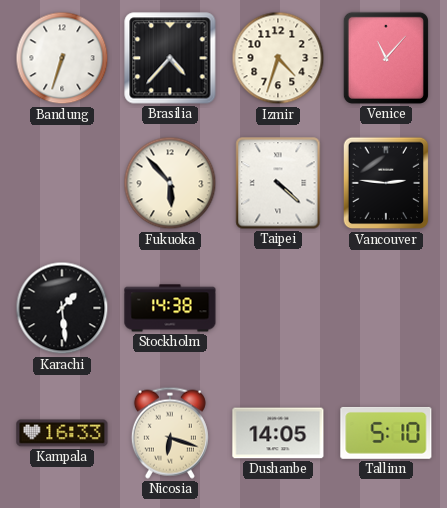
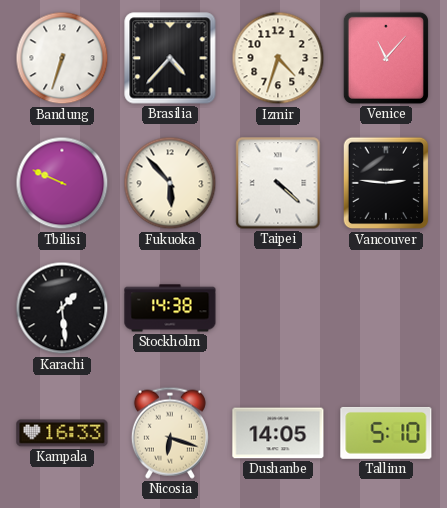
Tbilisi: none -> 9:49
